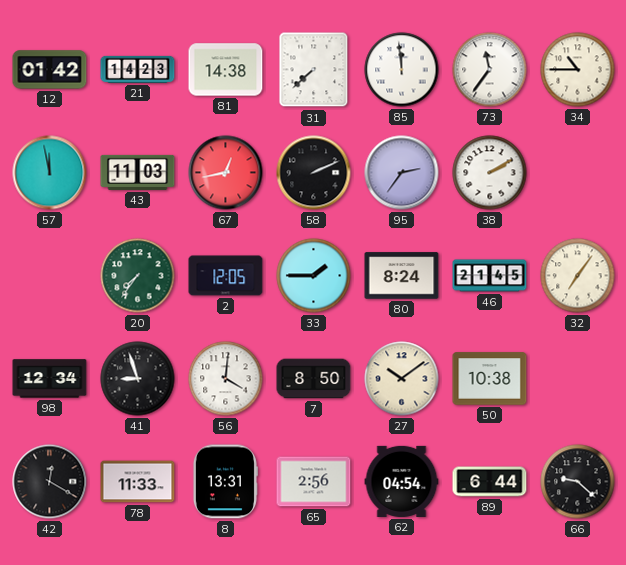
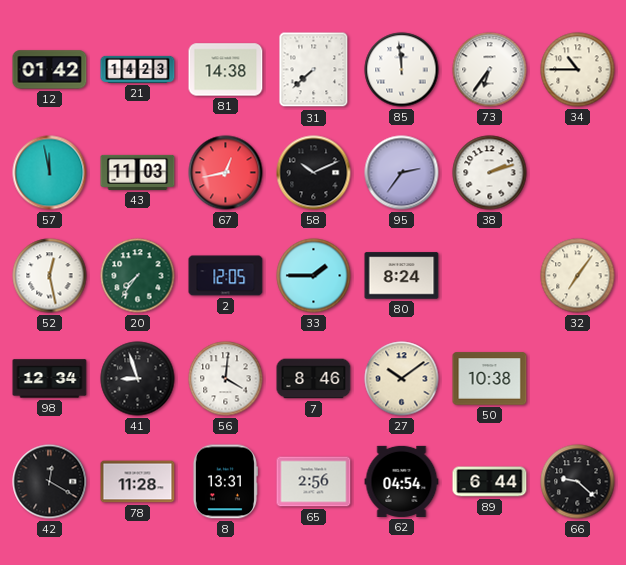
73: 11:36 -> 6:36
58: 2:11 -> 10:11
38: 2:10 -> 2:12
52: none -> 12:28
46: 21:45 -> none
7: 8:50 -> 8:46
78: 11:33 -> 11:28
